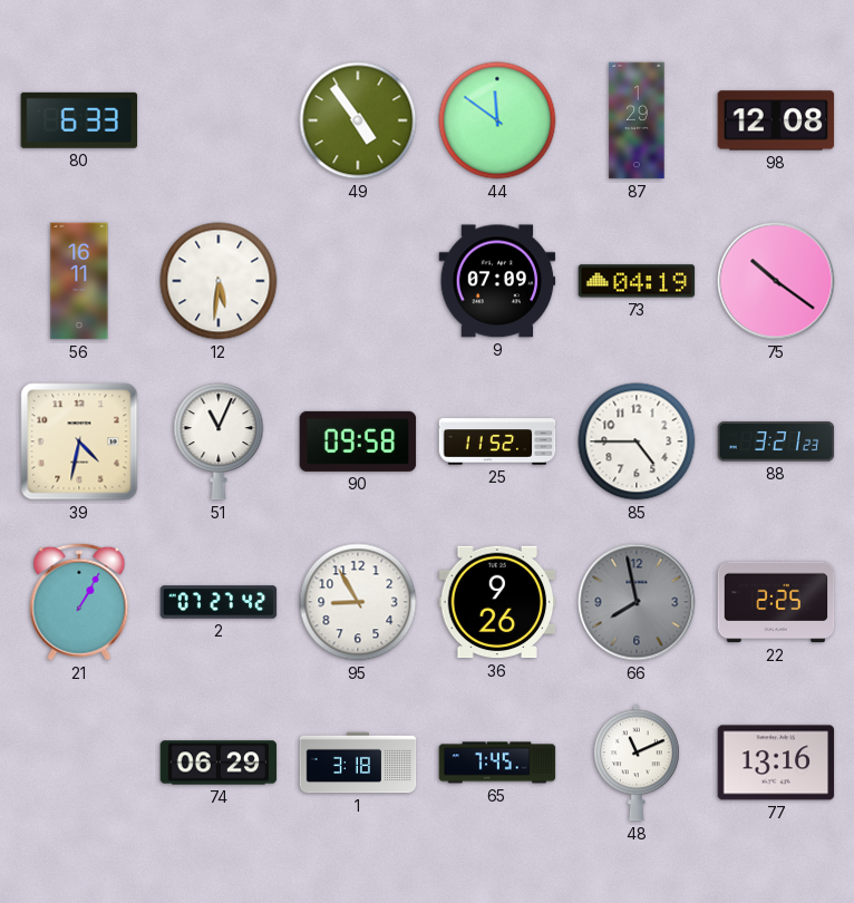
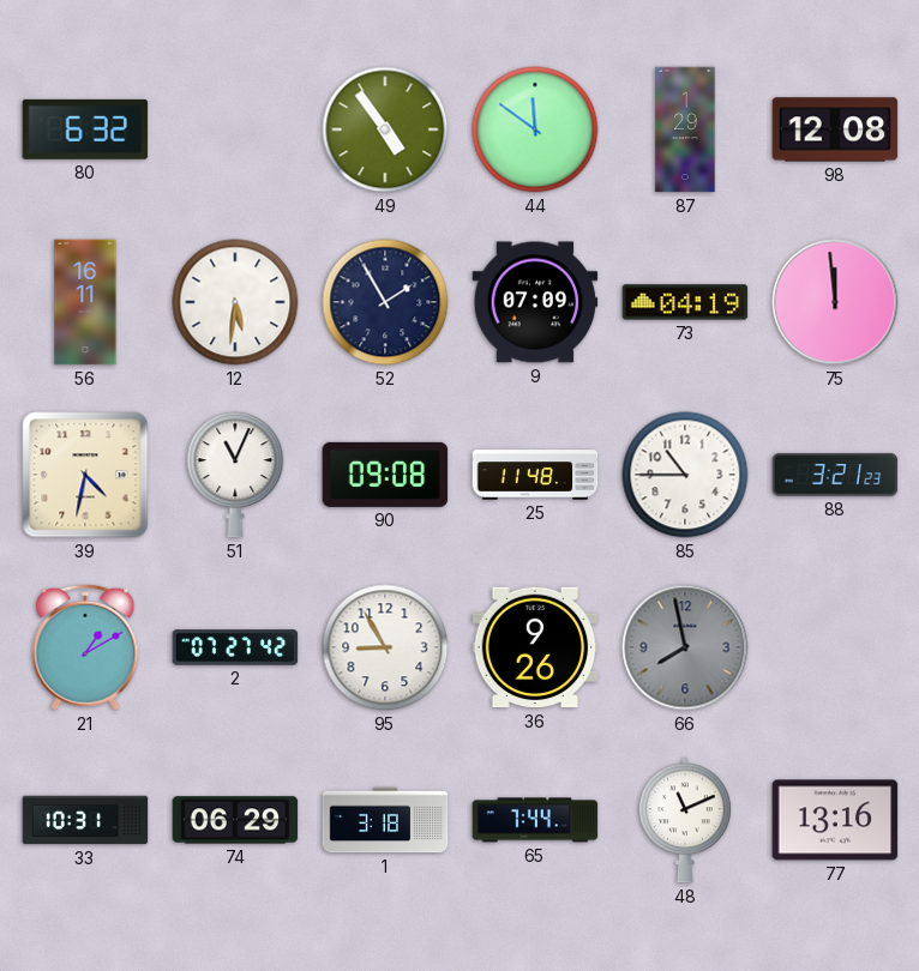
80: 6:33 -> 6:32
52: none -> 1:55
75: 10:21 -> 11:59
90: 09:58 -> 09:08
25: 11:52 -> 11:48
85: 4:45 -> 10:45
21: 1:05 -> 1:10
22: 2:25 -> none
33: none -> 10:31
65: 7:45 -> 7:44
